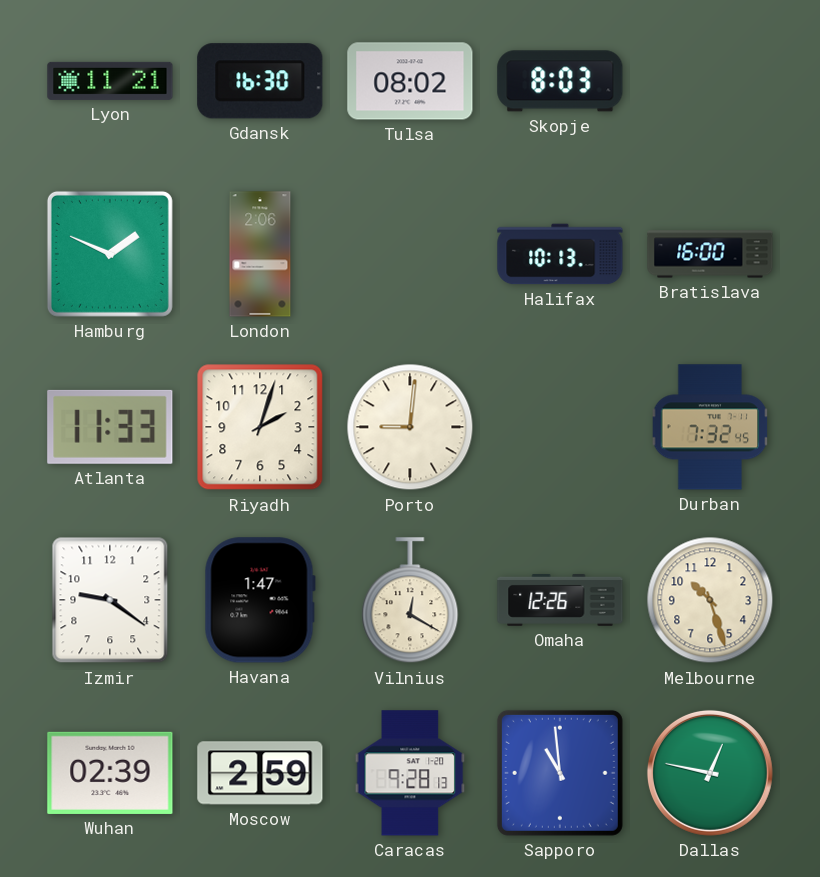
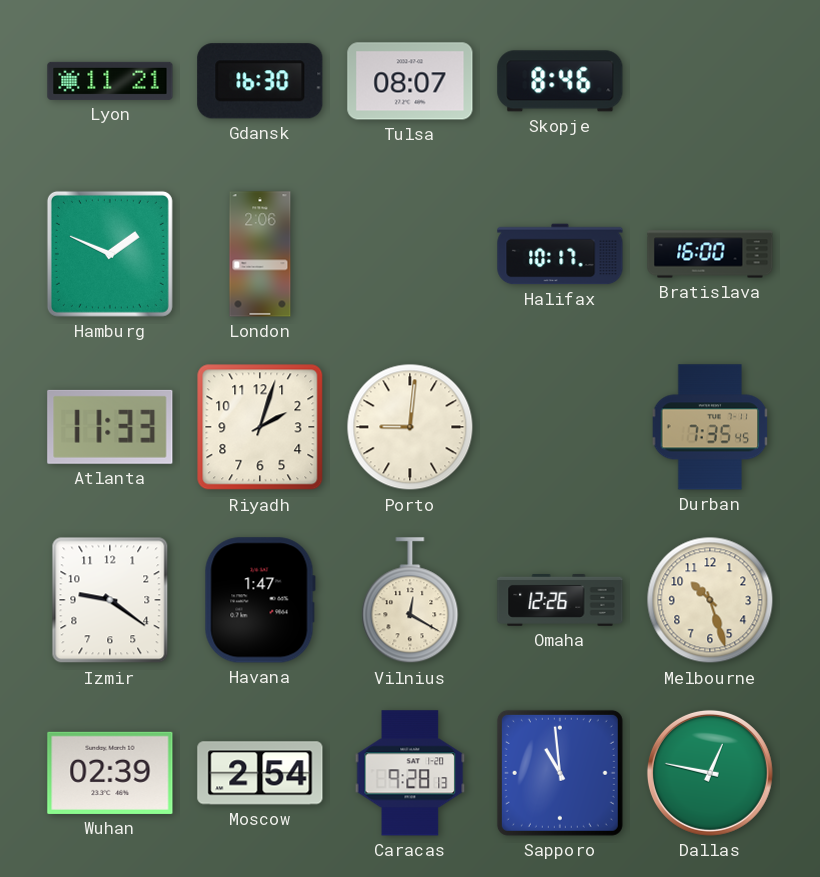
Tulsa: 08:02 -> 08:07
Skopje: 8:03 -> 8:46
Halifax: 10:13 -> 10:17
Durban: 7:32 -> 7:35
Moscow: 2:59 -> 2:54
